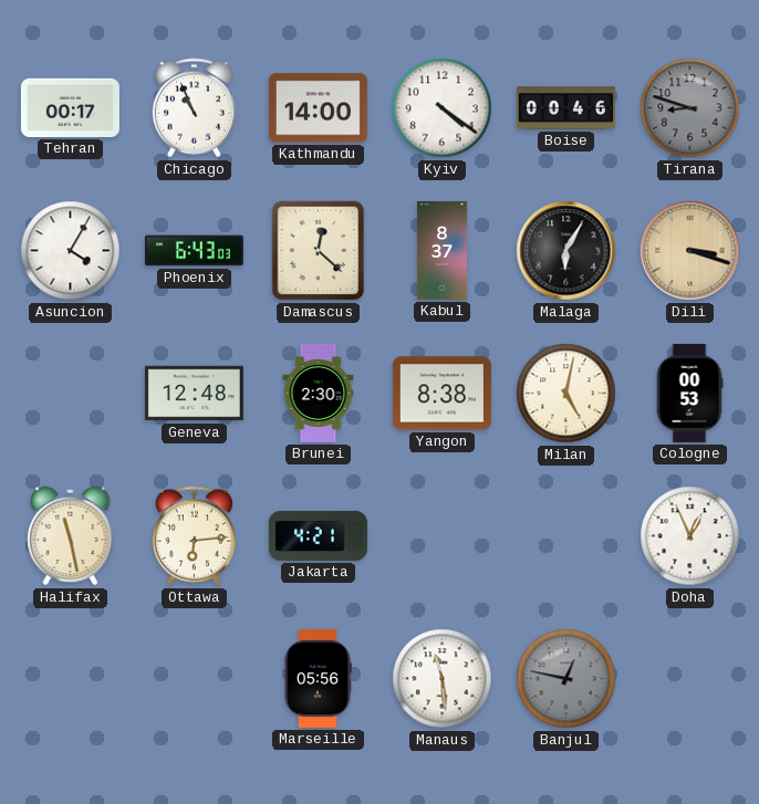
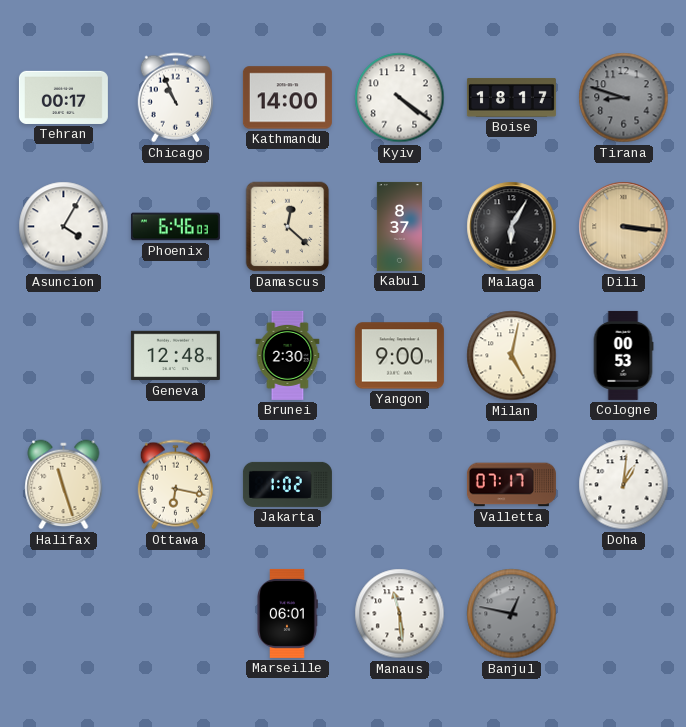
Boise: 00:46 -> 18:17
Phoenix: 6:43 -> 6:46
Dili: 3:18 -> 3:16
Yangon: 8:38 -> 9:00
Halifax: 11:28 -> 11:27
Ottawa: 6:14 -> 6:17
Jakarta: 4:21 -> 1:02
Valletta: none -> 07:17
Doha: 12:56 -> 1:01
Marseille: 05:56 -> 06:01
